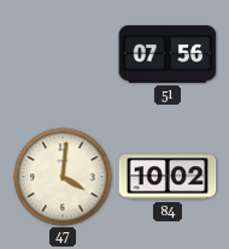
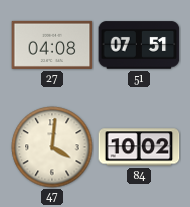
27: none -> 04:08
51: 07:56 -> 07:51
